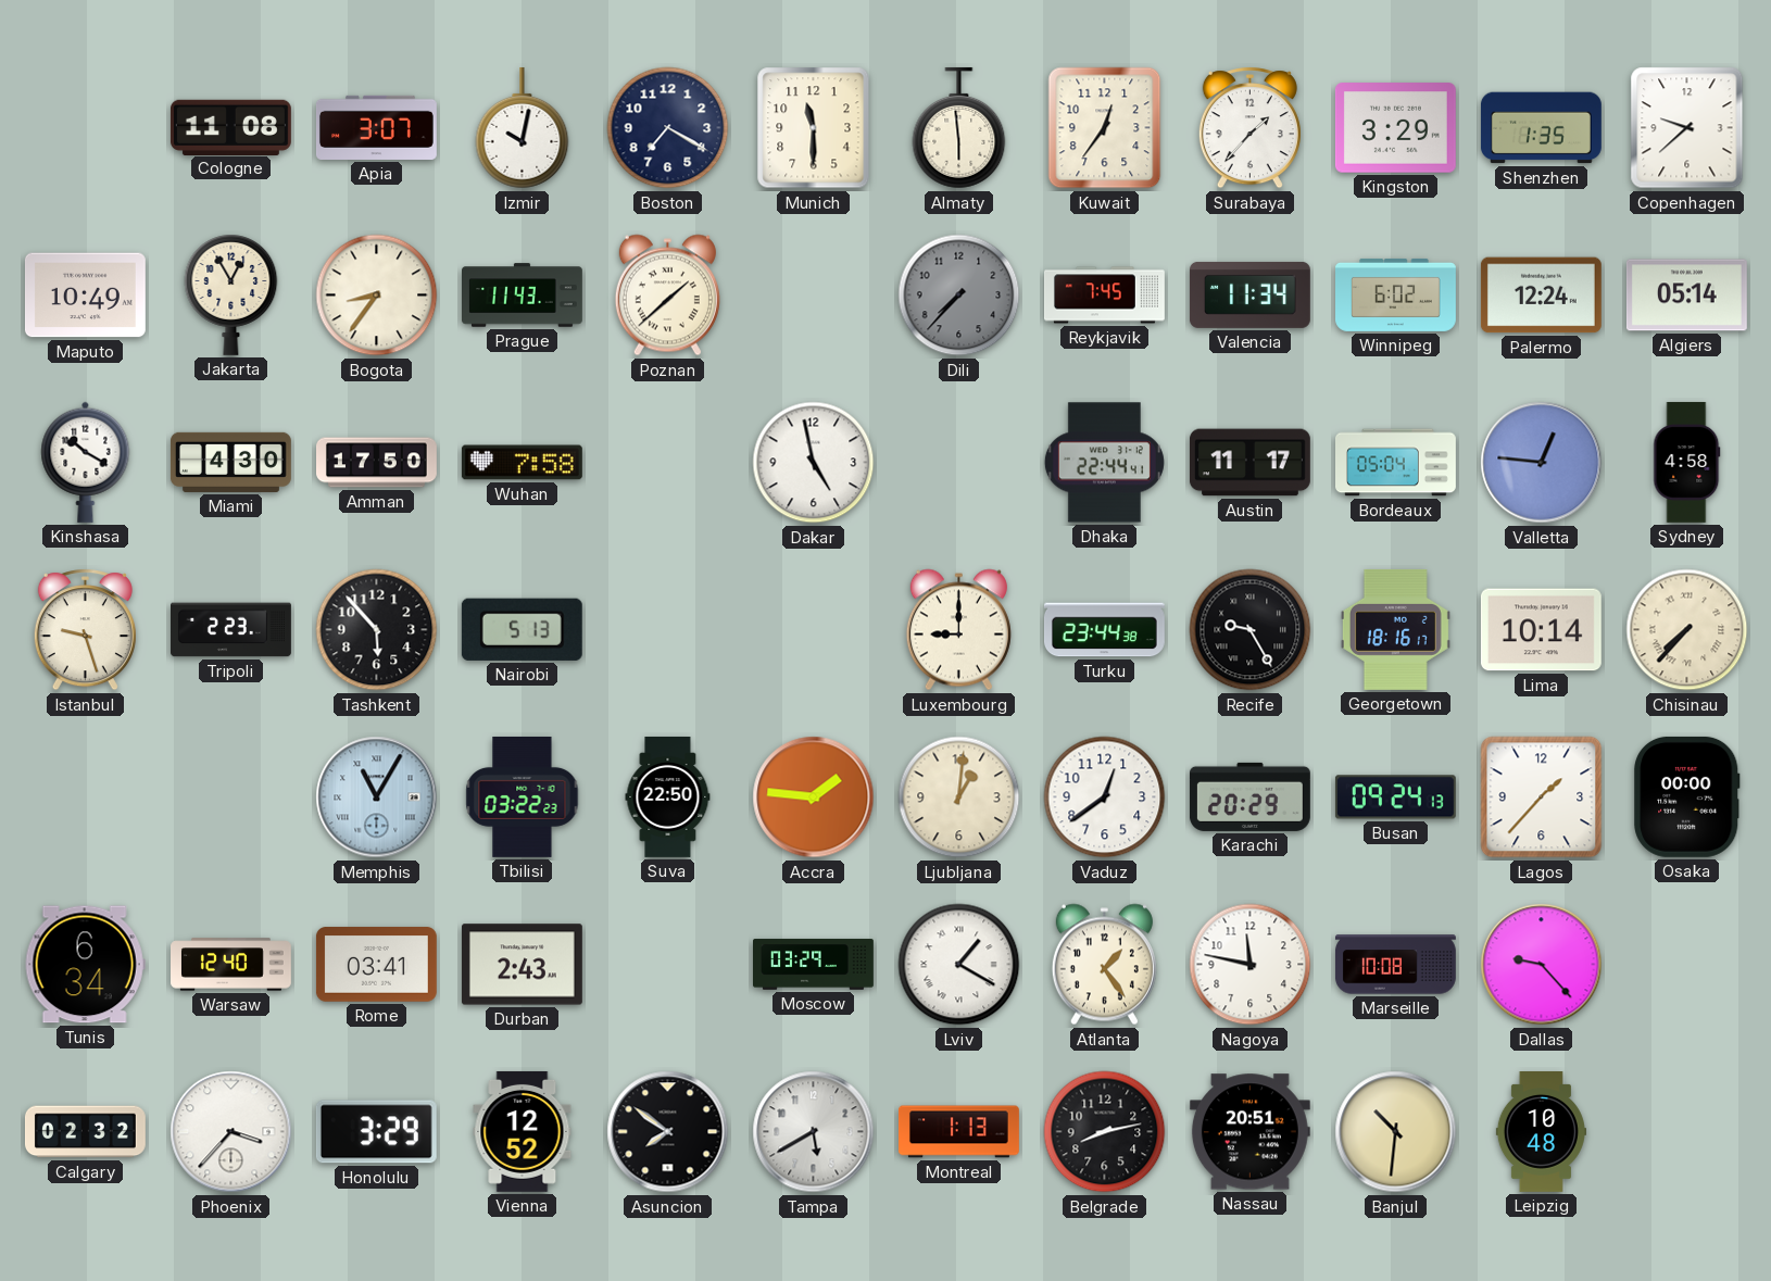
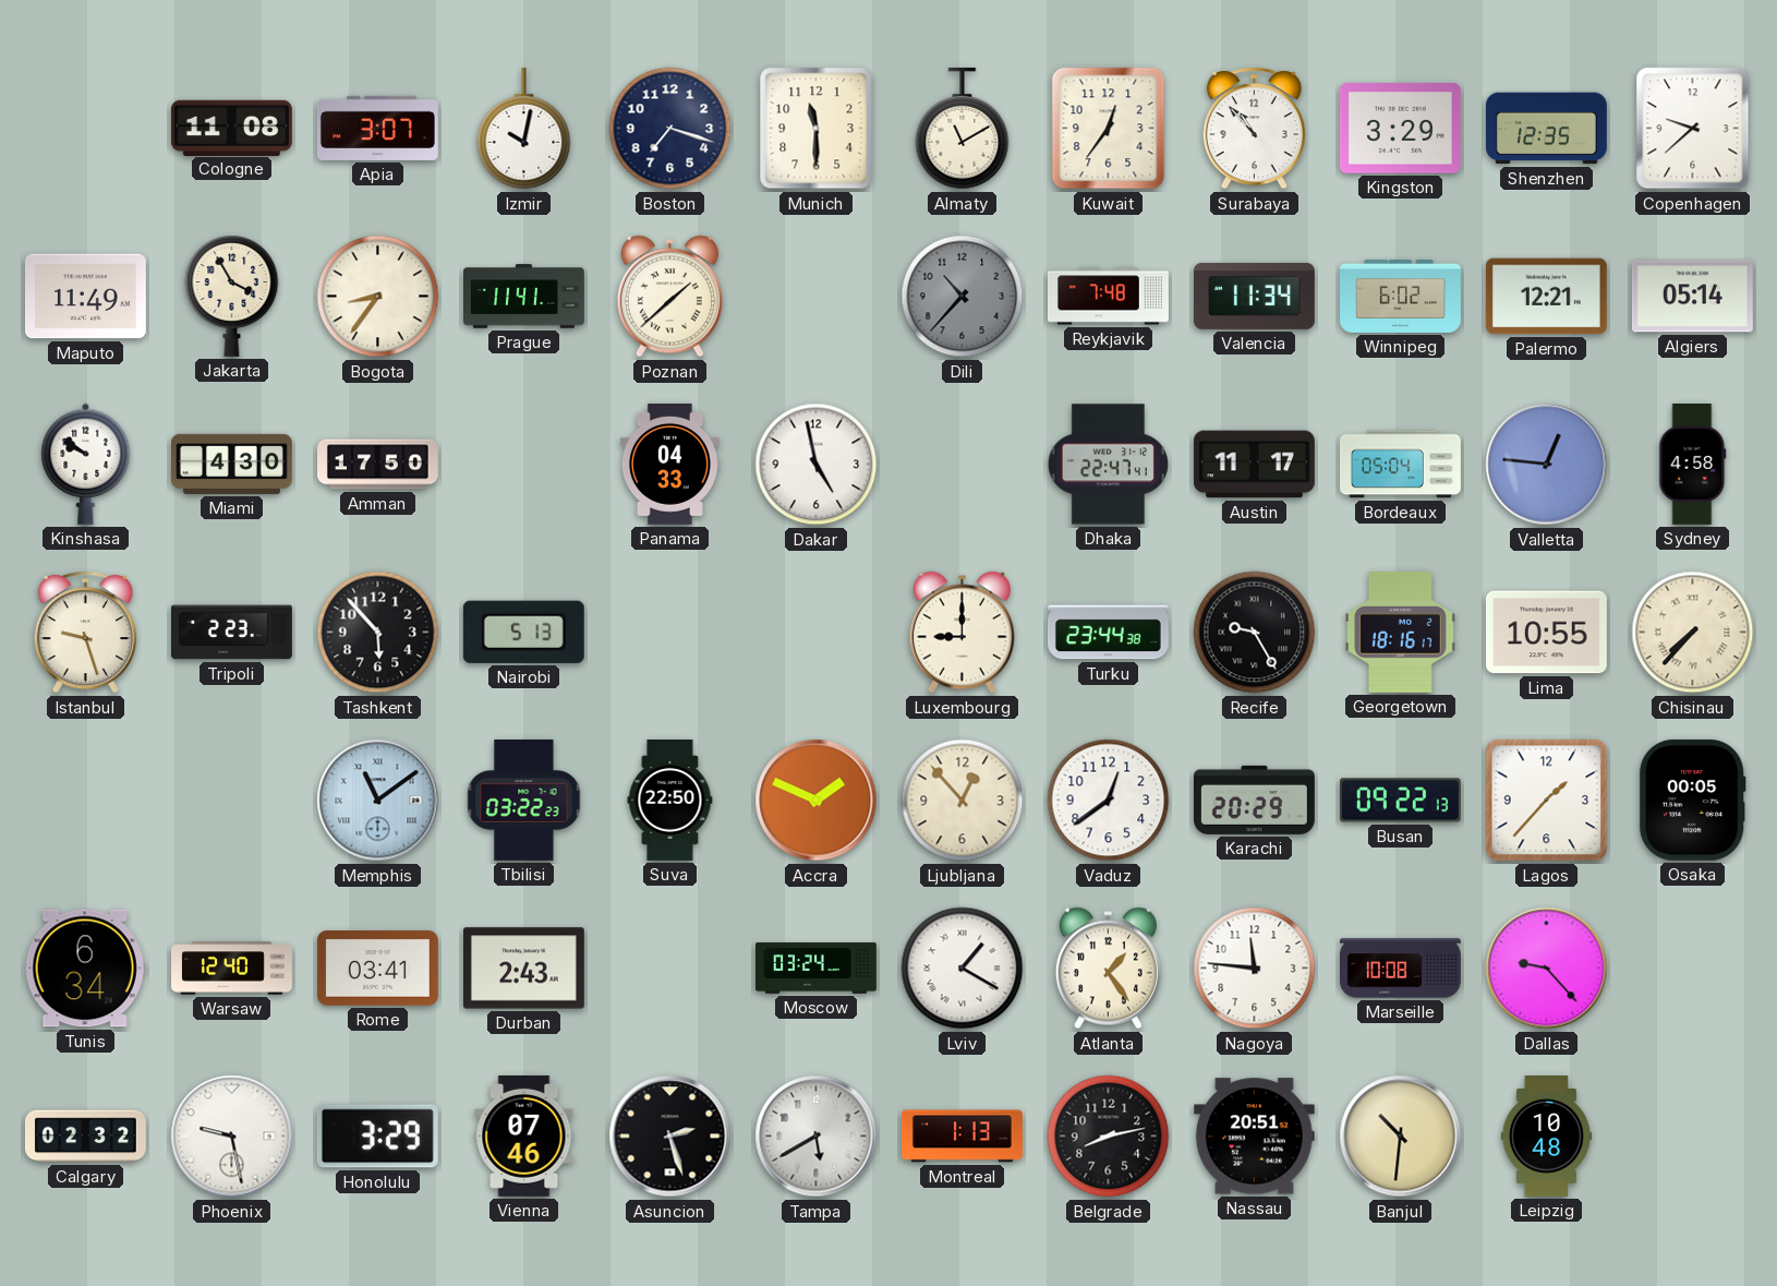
Boston: 7:20 -> 7:18
Almaty: 5:59 -> 11:10
Surabaya: 1:37 -> 10:53
Shenzhen: 1:35 -> 12:35
Maputo: 10:49 -> 11:49
Jakarta: 12:55 -> 3:55
Prague: 11:43 -> 11:41
Dili: 7:37 -> 10:37
Reykjavik: 7:45 -> 7:48
Palermo: 12:24 -> 12:21
Kinshasa: 10:20 -> 9:51
Wuhan: 7:58 -> none
Panama: none -> 04:33
Dhaka: 22:44 -> 22:47
Lima: 10:14 -> 10:55
Memphis: 11:05 -> 11:09
Accra: 1:46 -> 1:49
Ljubljana: 1:01 -> 12:53
Busan: 09:24 -> 09:22
Osaka: 00:00 -> 00:05
Moscow: 03:29 -> 03:24
Nagoya: 11:47 -> 11:46
Phoenix: 3:37 -> 9:28
Vienna: 12:52 -> 07:46
Asuncion: 7:51 -> 2:27
